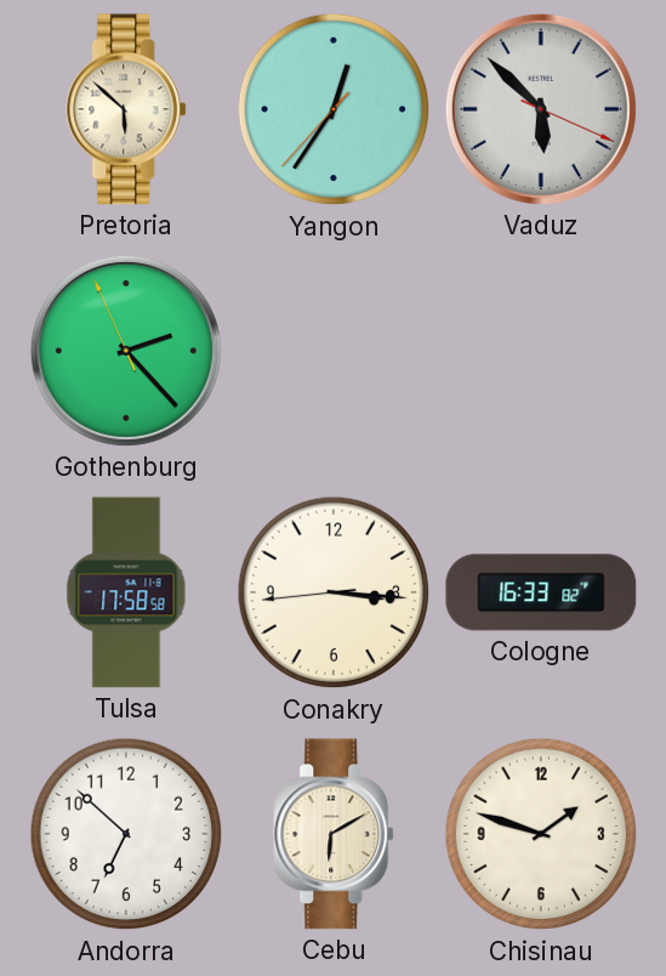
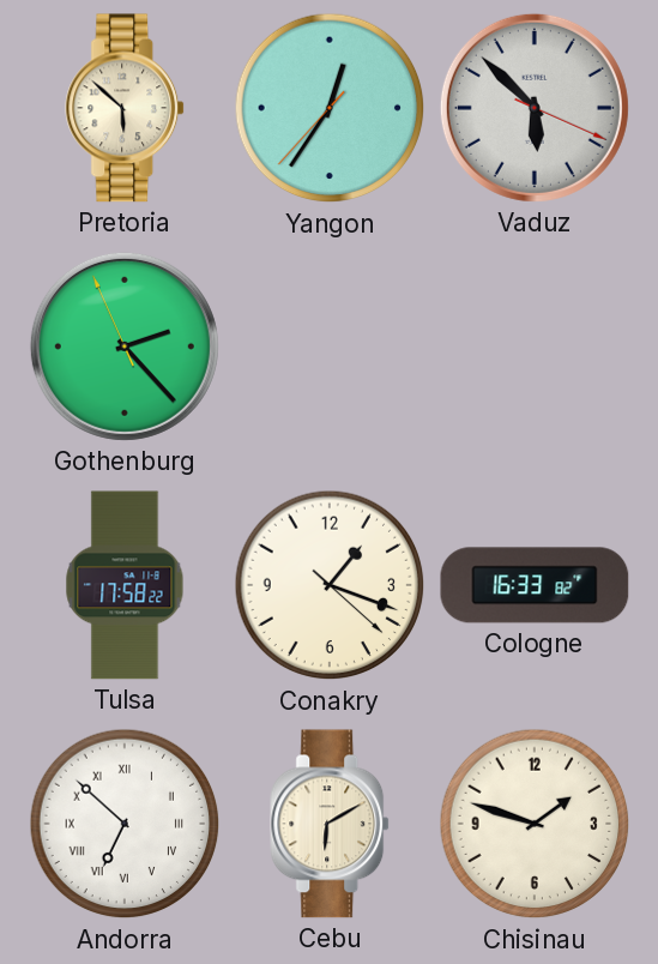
Tulsa: 17:58:58 -> 17:58:22
Conakry: 3:15 -> 1:18
Andorra numerals: Arabic -> Roman
